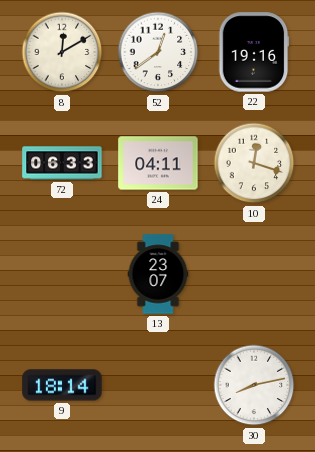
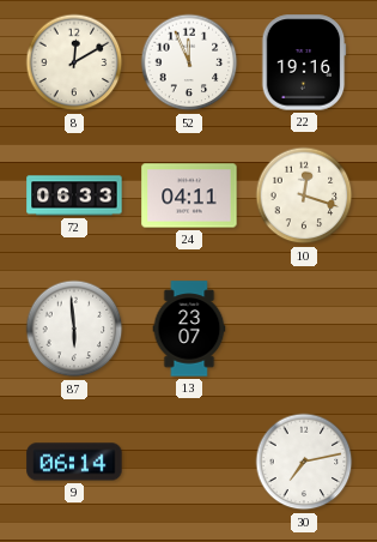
52: 12:39 -> 11:56
87: none -> 5:59
9: 18:14 -> 06:14
30: 8:13 -> 7:13
